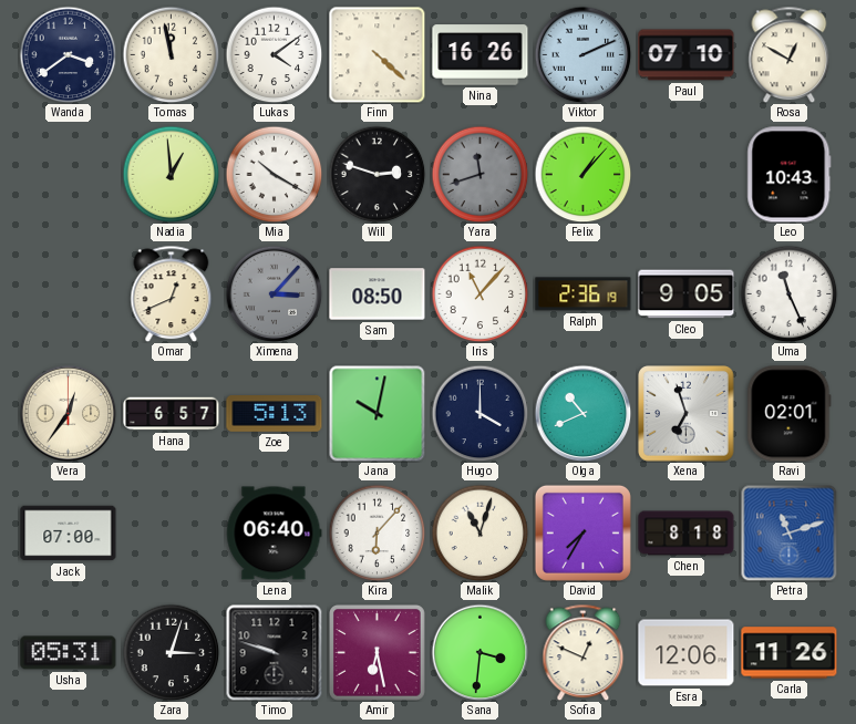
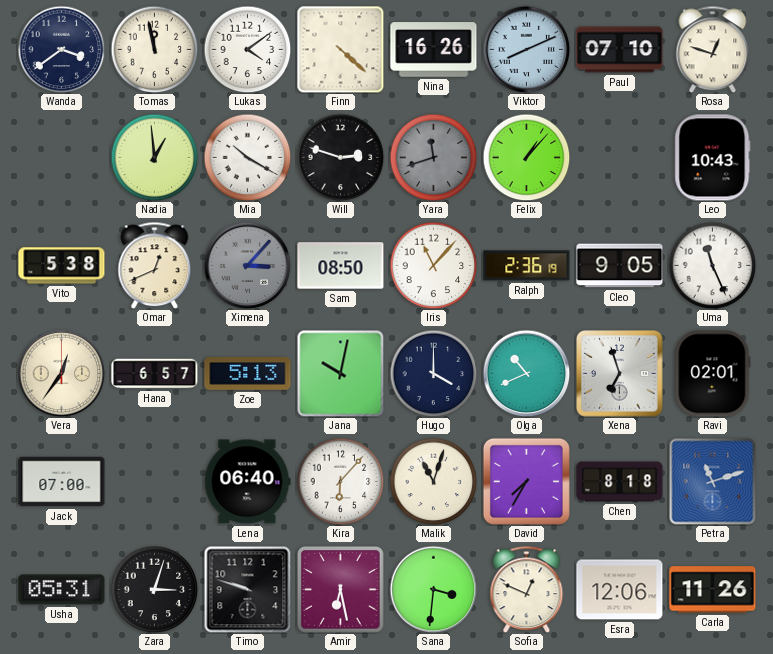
Viktor: 2:11 -> 8:11
Rosa: 12:50 -> 12:48
Vito: none -> 5:38
